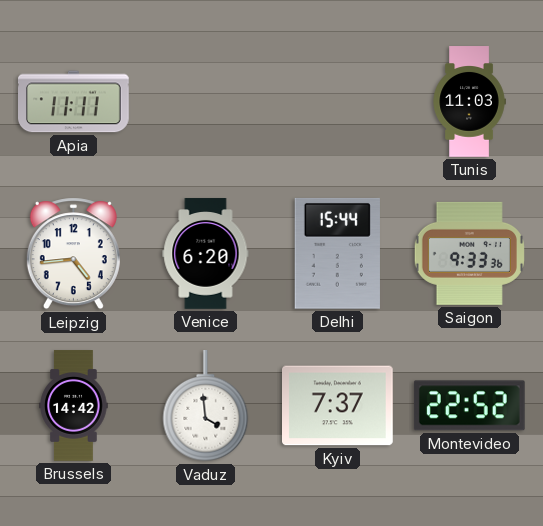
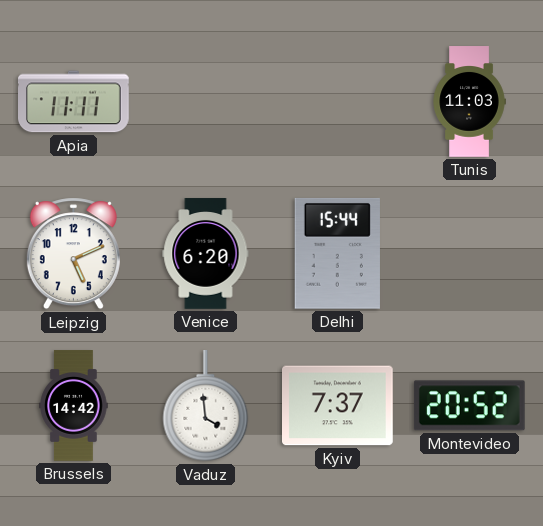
Leipzig: 4:44 -> 5:11
Saigon: 9:33 -> none
Montevideo: 22:52 -> 20:52
